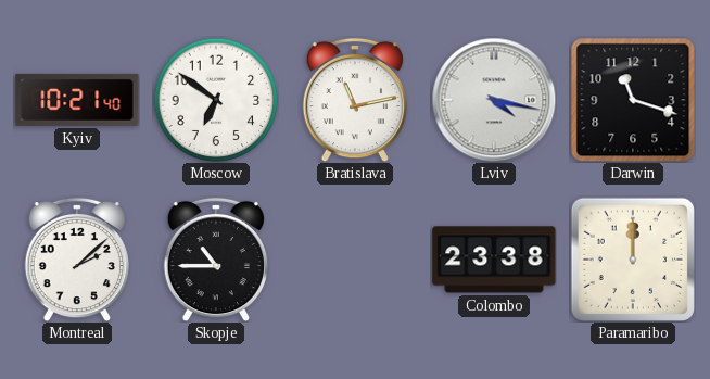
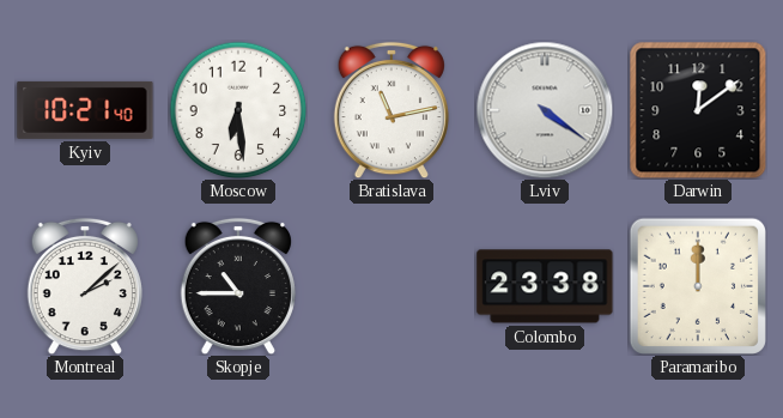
Moscow: 6:51 -> 6:29
Lviv: 4:17 -> 4:21
Darwin: 11:18 -> 12:09
